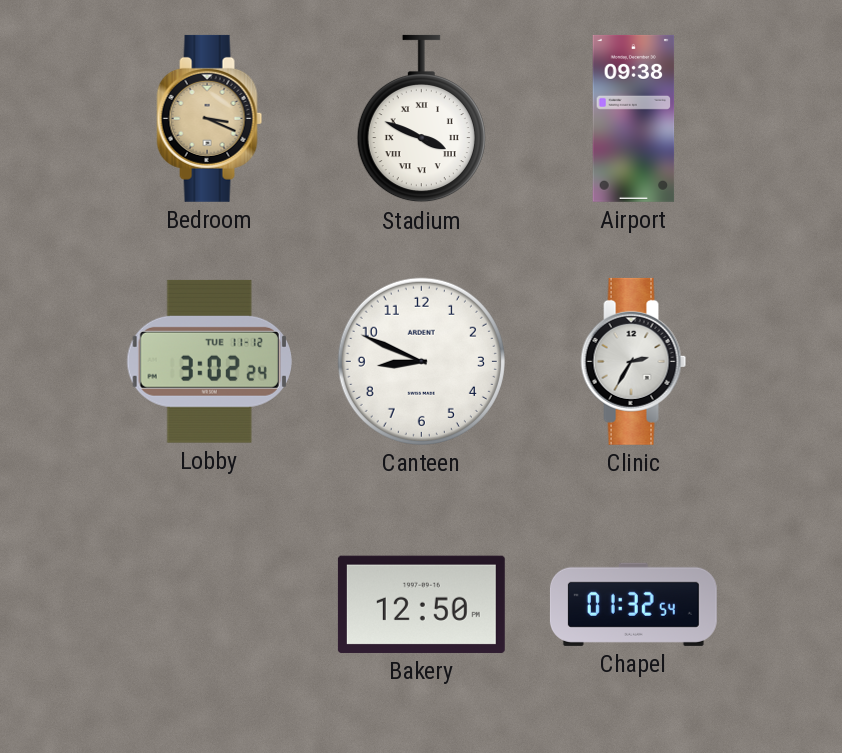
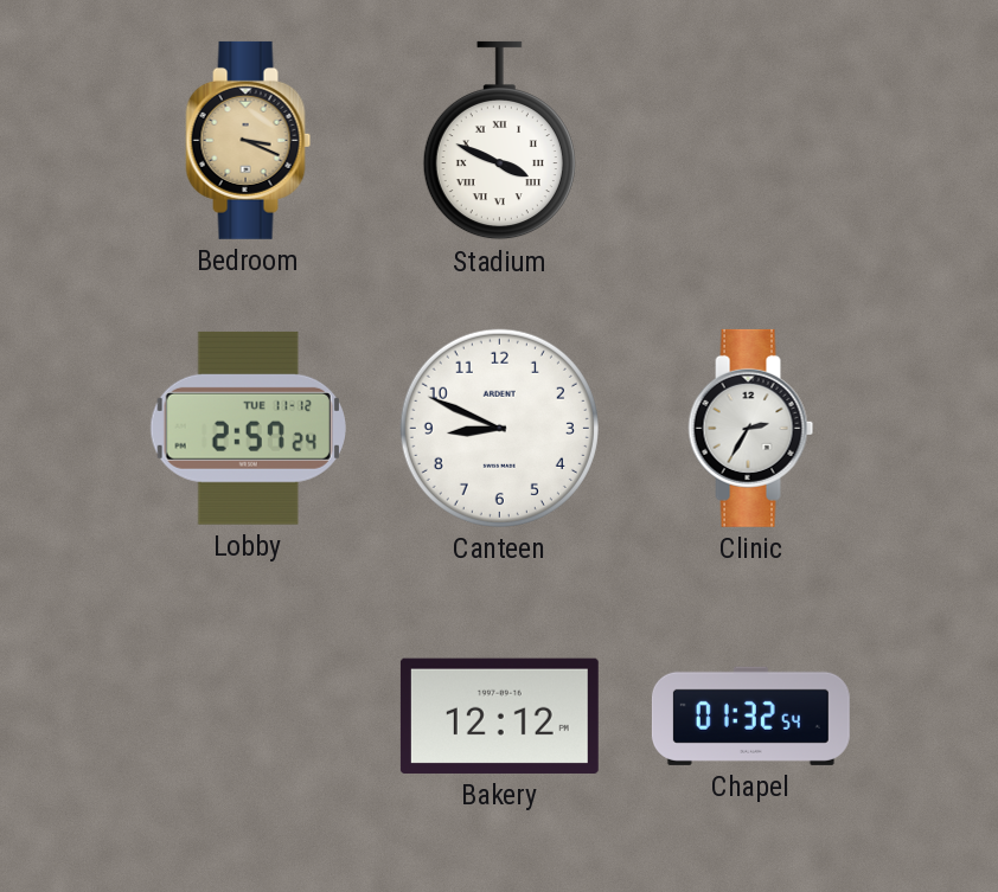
Airport: 09:38 -> none
Lobby: 3:02 -> 2:57
Bakery: 12:50 -> 12:12
